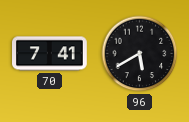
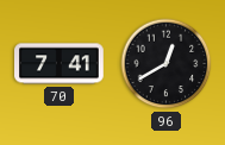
96: 5:40 -> 12:40
